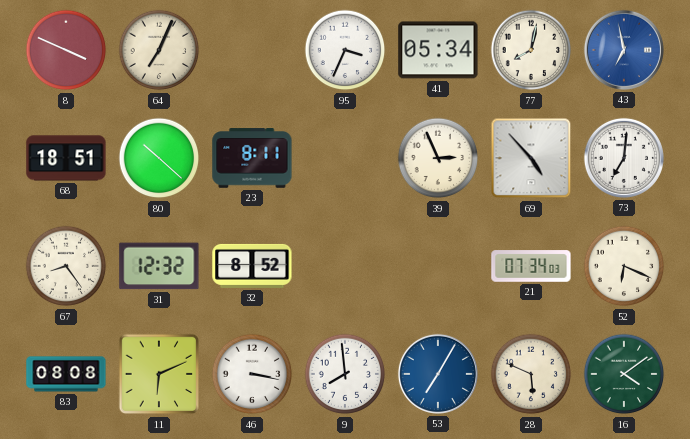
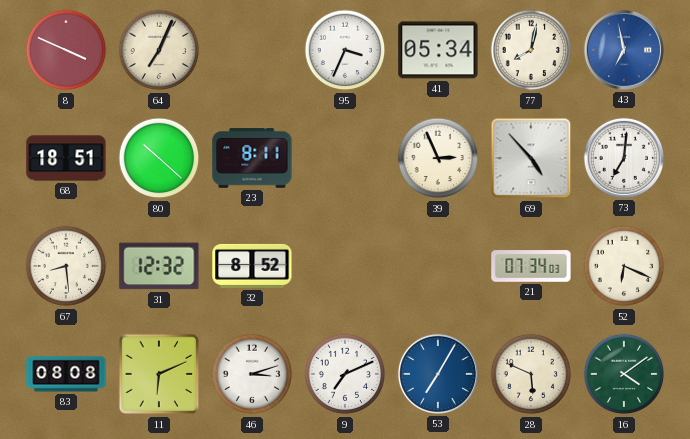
67: 8:24 -> 8:29
46: 3:17 -> 3:12
9: 7:59 -> 7:11
